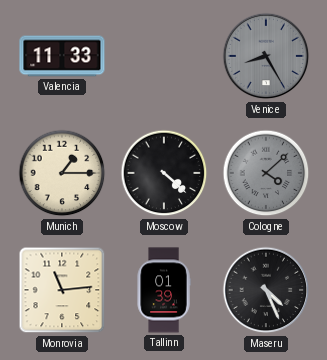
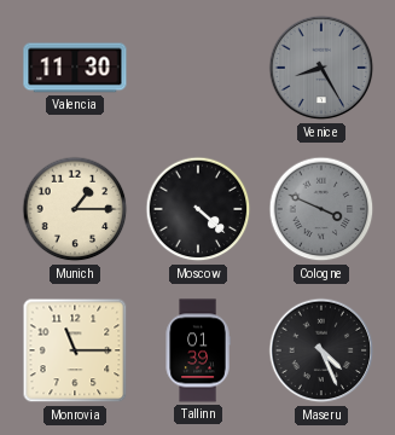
Valencia: 11:33 -> 11:30
Cologne: 4:08 -> 3:49
Monrovia: 11:14 -> 11:15
